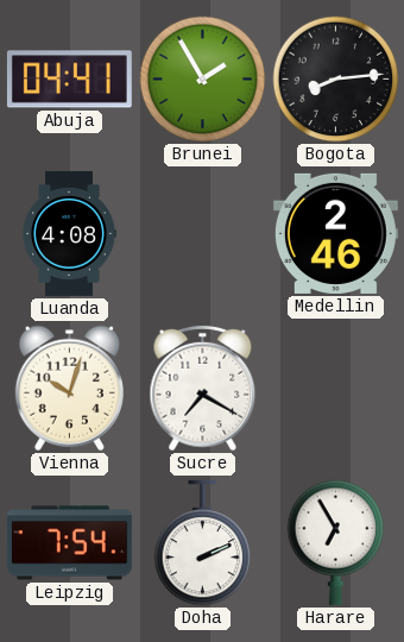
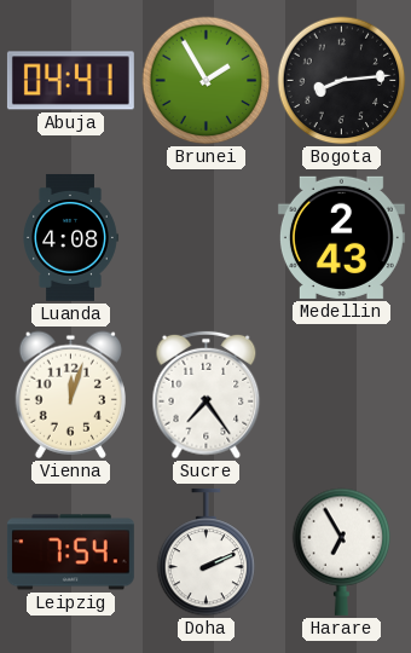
Medellin: 2:46 -> 2:43
Vienna: 10:03 -> 12:03
Sucre: 7:20 -> 7:24
